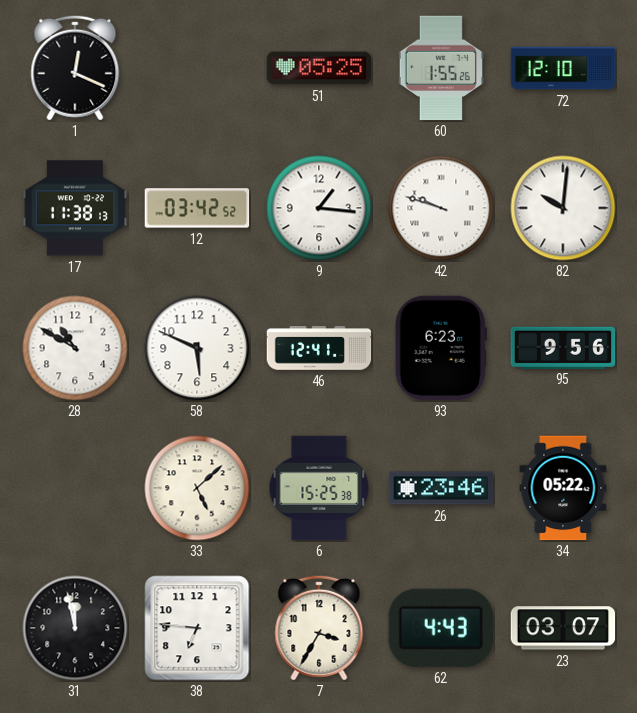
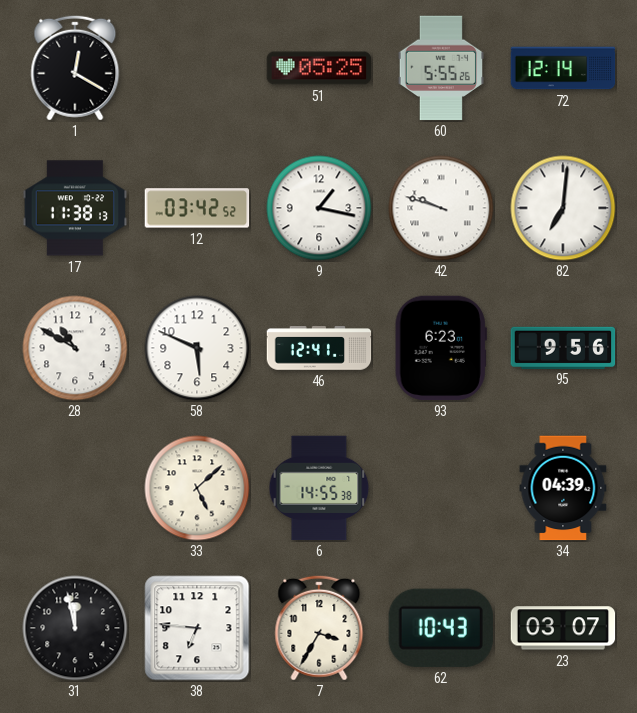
1: 12:19 -> 12:20
60: 1:55 -> 5:55
72: 12:10 -> 12:14
9: 1:16 -> 1:17
82: 10:01 -> 7:01
6: 15:25 -> 14:55
26: 23:46 -> none
34: 05:22 -> 04:39
62: 4:43 -> 10:43
